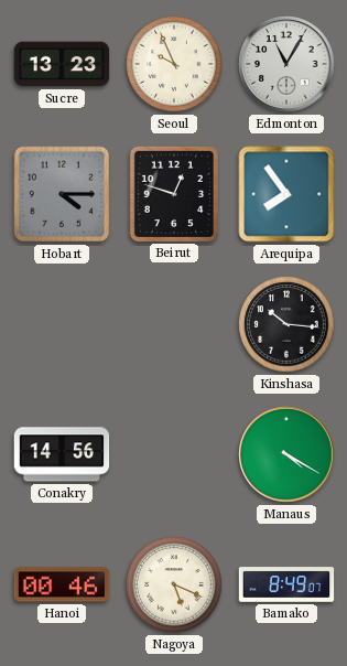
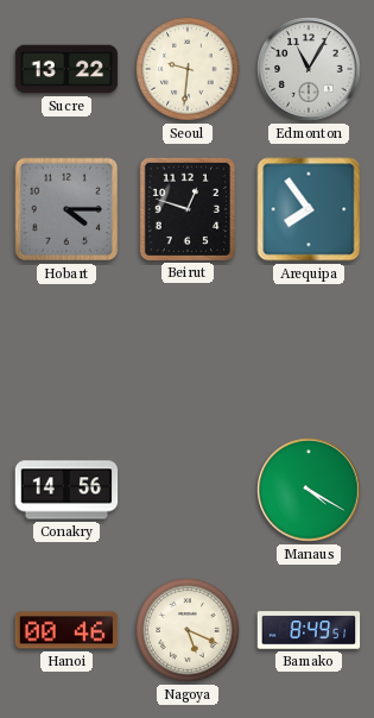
Sucre: 13:23 -> 13:22
Seoul: 9:56 -> 9:31
Kinshasa: 10:16 -> none
Bamako: 8:49:07 -> 8:49:51
